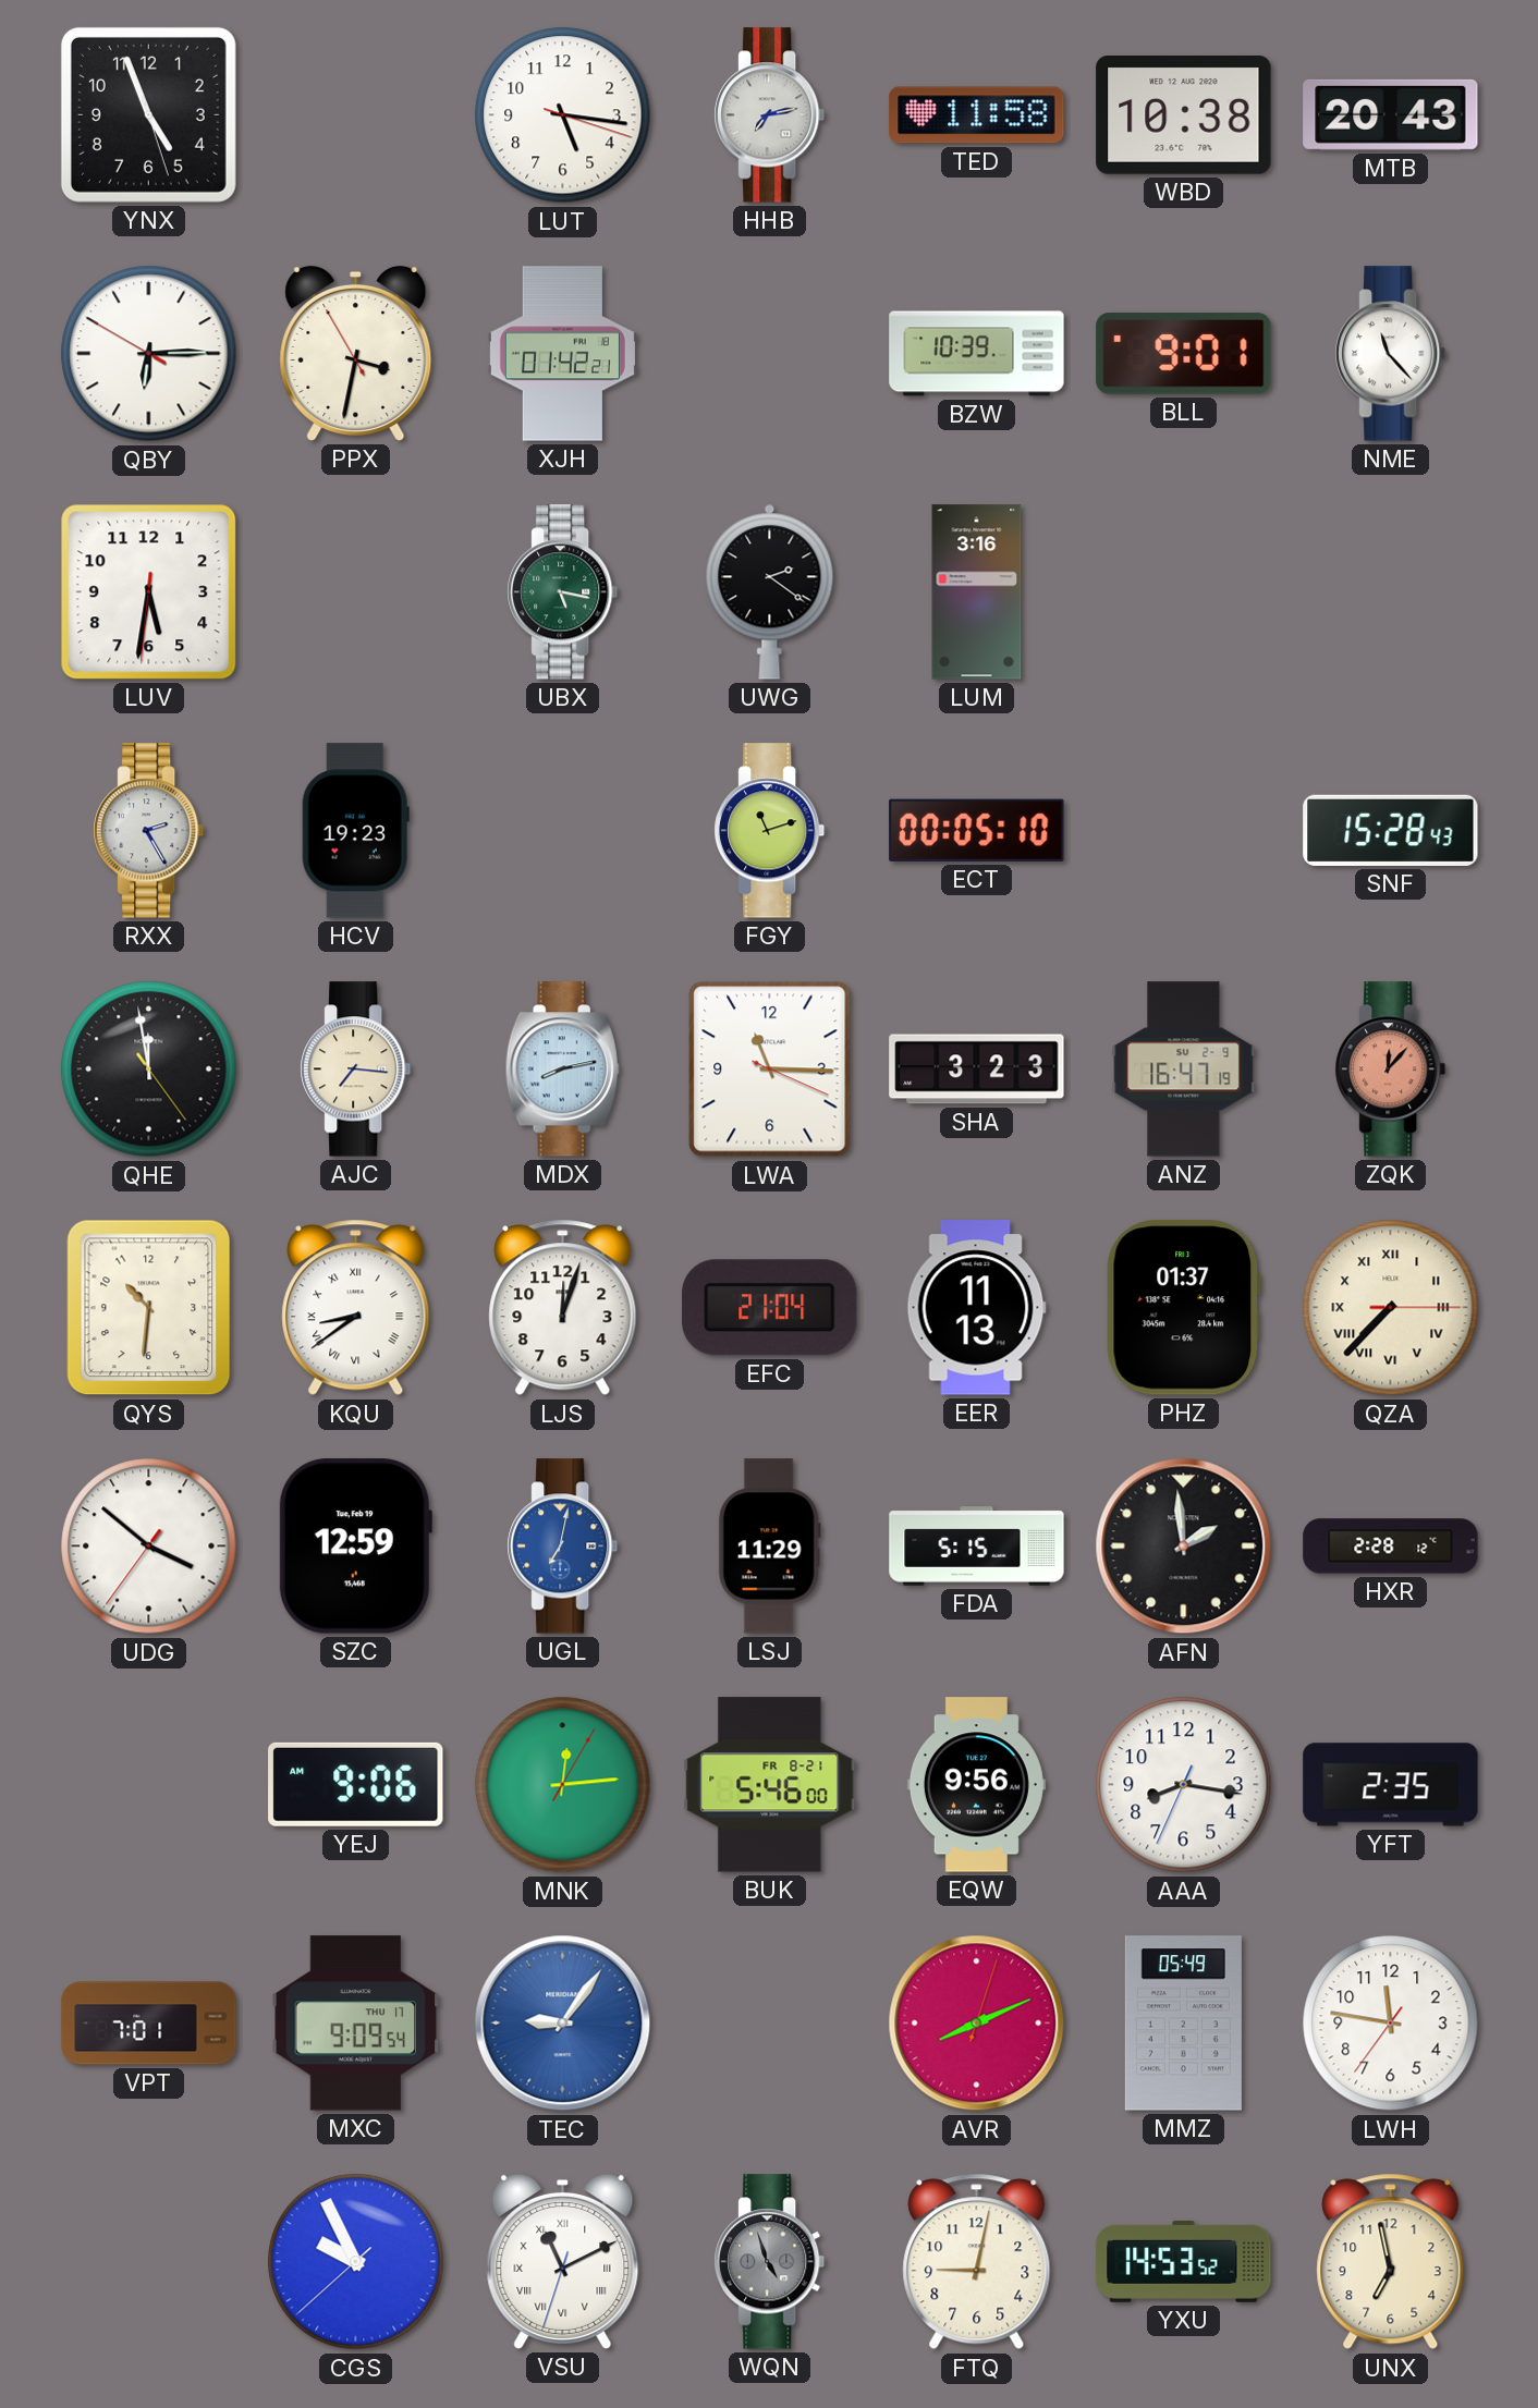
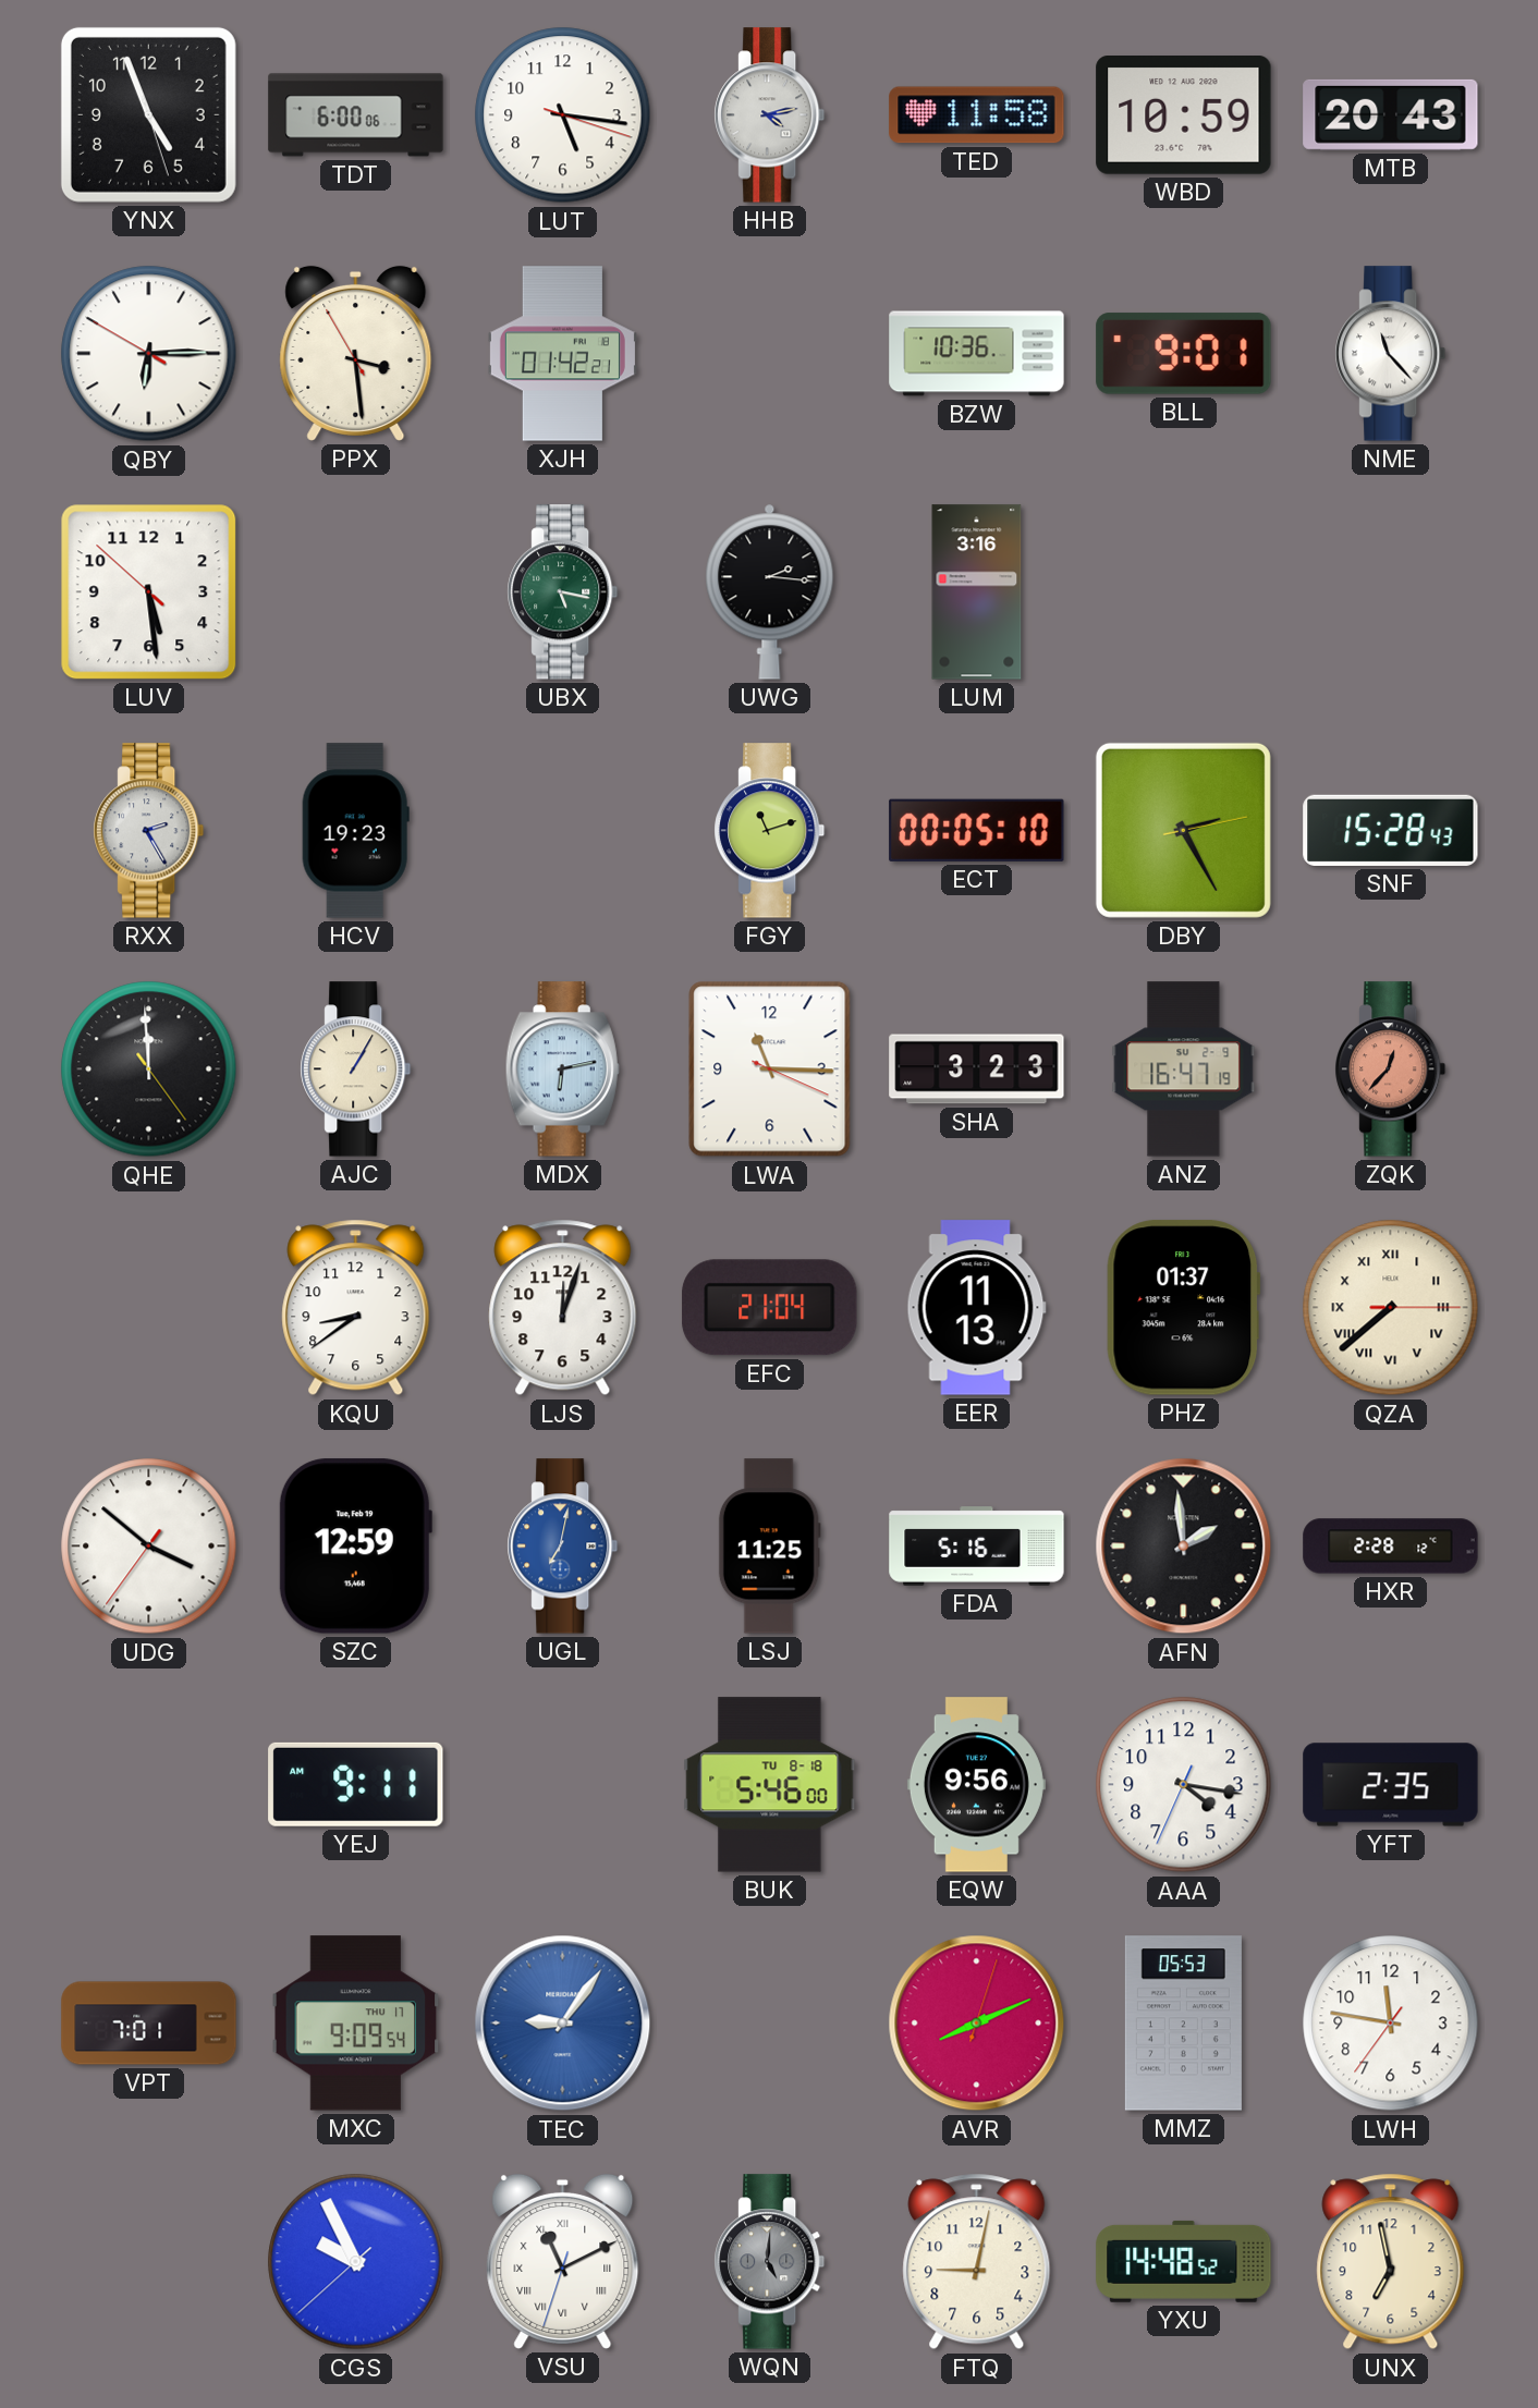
TDT: none -> 6:00
HHB: 7:13 -> 4:13
WBD: 10:38 -> 10:59
PPX: 3:31 -> 3:28
BZW: 10:39 -> 10:36
LUV: 5:31 -> 5:28
UWG: 2:21 -> 2:16
DBY: none -> 2:25
QHE: 11:58 -> 11:59
AJC: 7:16 -> 1:05
MDX: 8:13 -> 6:13
ZQK: 12:07 -> 12:37
QYS: 10:31 -> none
KQU numerals: Roman -> Arabic
QZA: 7:37 -> 7:38
LSJ: 11:29 -> 11:25
FDA: 5:15 -> 5:16
YEJ: 9:06 -> 9:11
MNK: 12:14 -> none
BUK date: FR 8-21 -> TU 8-18
AAA: 8:16 -> 4:16
MMZ: 05:49 -> 05:53
WQN: 4:57 -> 5:01
YXU: 14:53 -> 14:48
